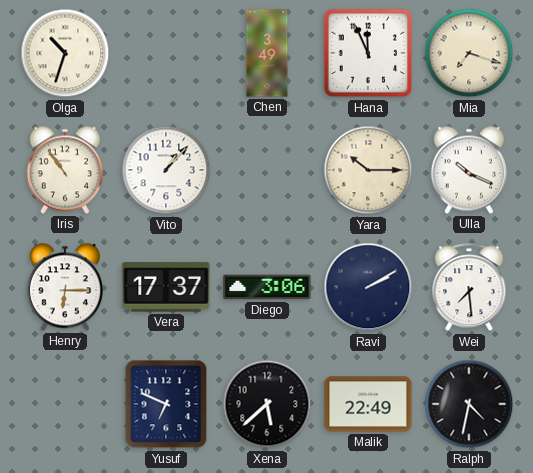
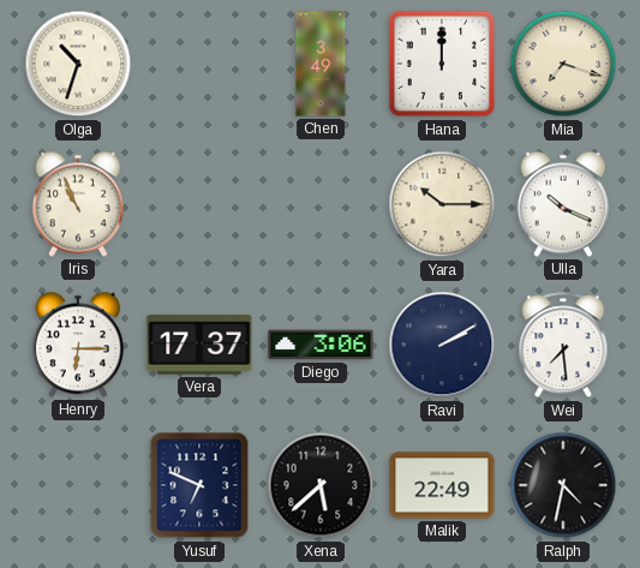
Hana: 11:56 -> 12:00
Iris: 10:54 -> 10:56
Vito: 1:07 -> none
